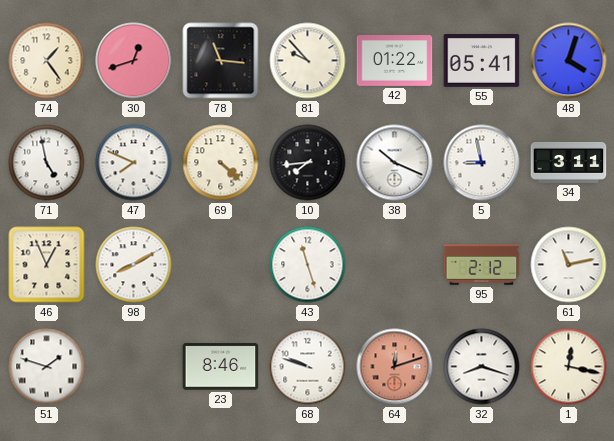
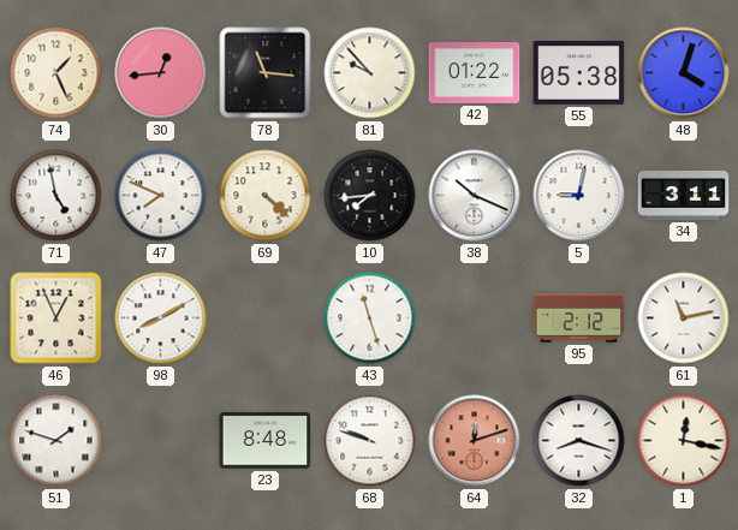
74: 1:24 -> 1:26
30: 12:42 -> 12:44
55: 05:41 -> 05:38
5: 8:58 -> 9:02
23: 8:46 -> 8:48
